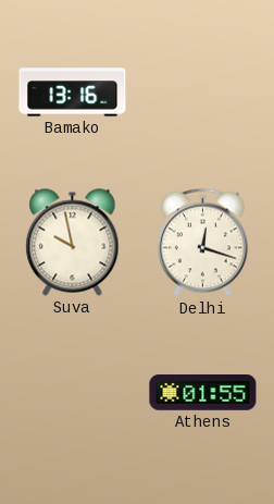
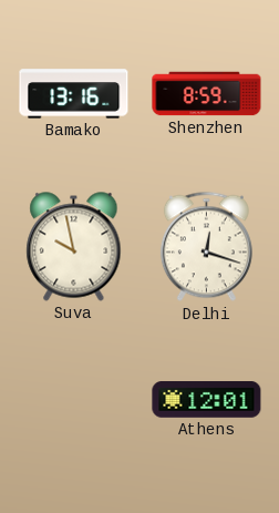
Shenzhen: none -> 8:59
Athens: 01:55 -> 12:01
